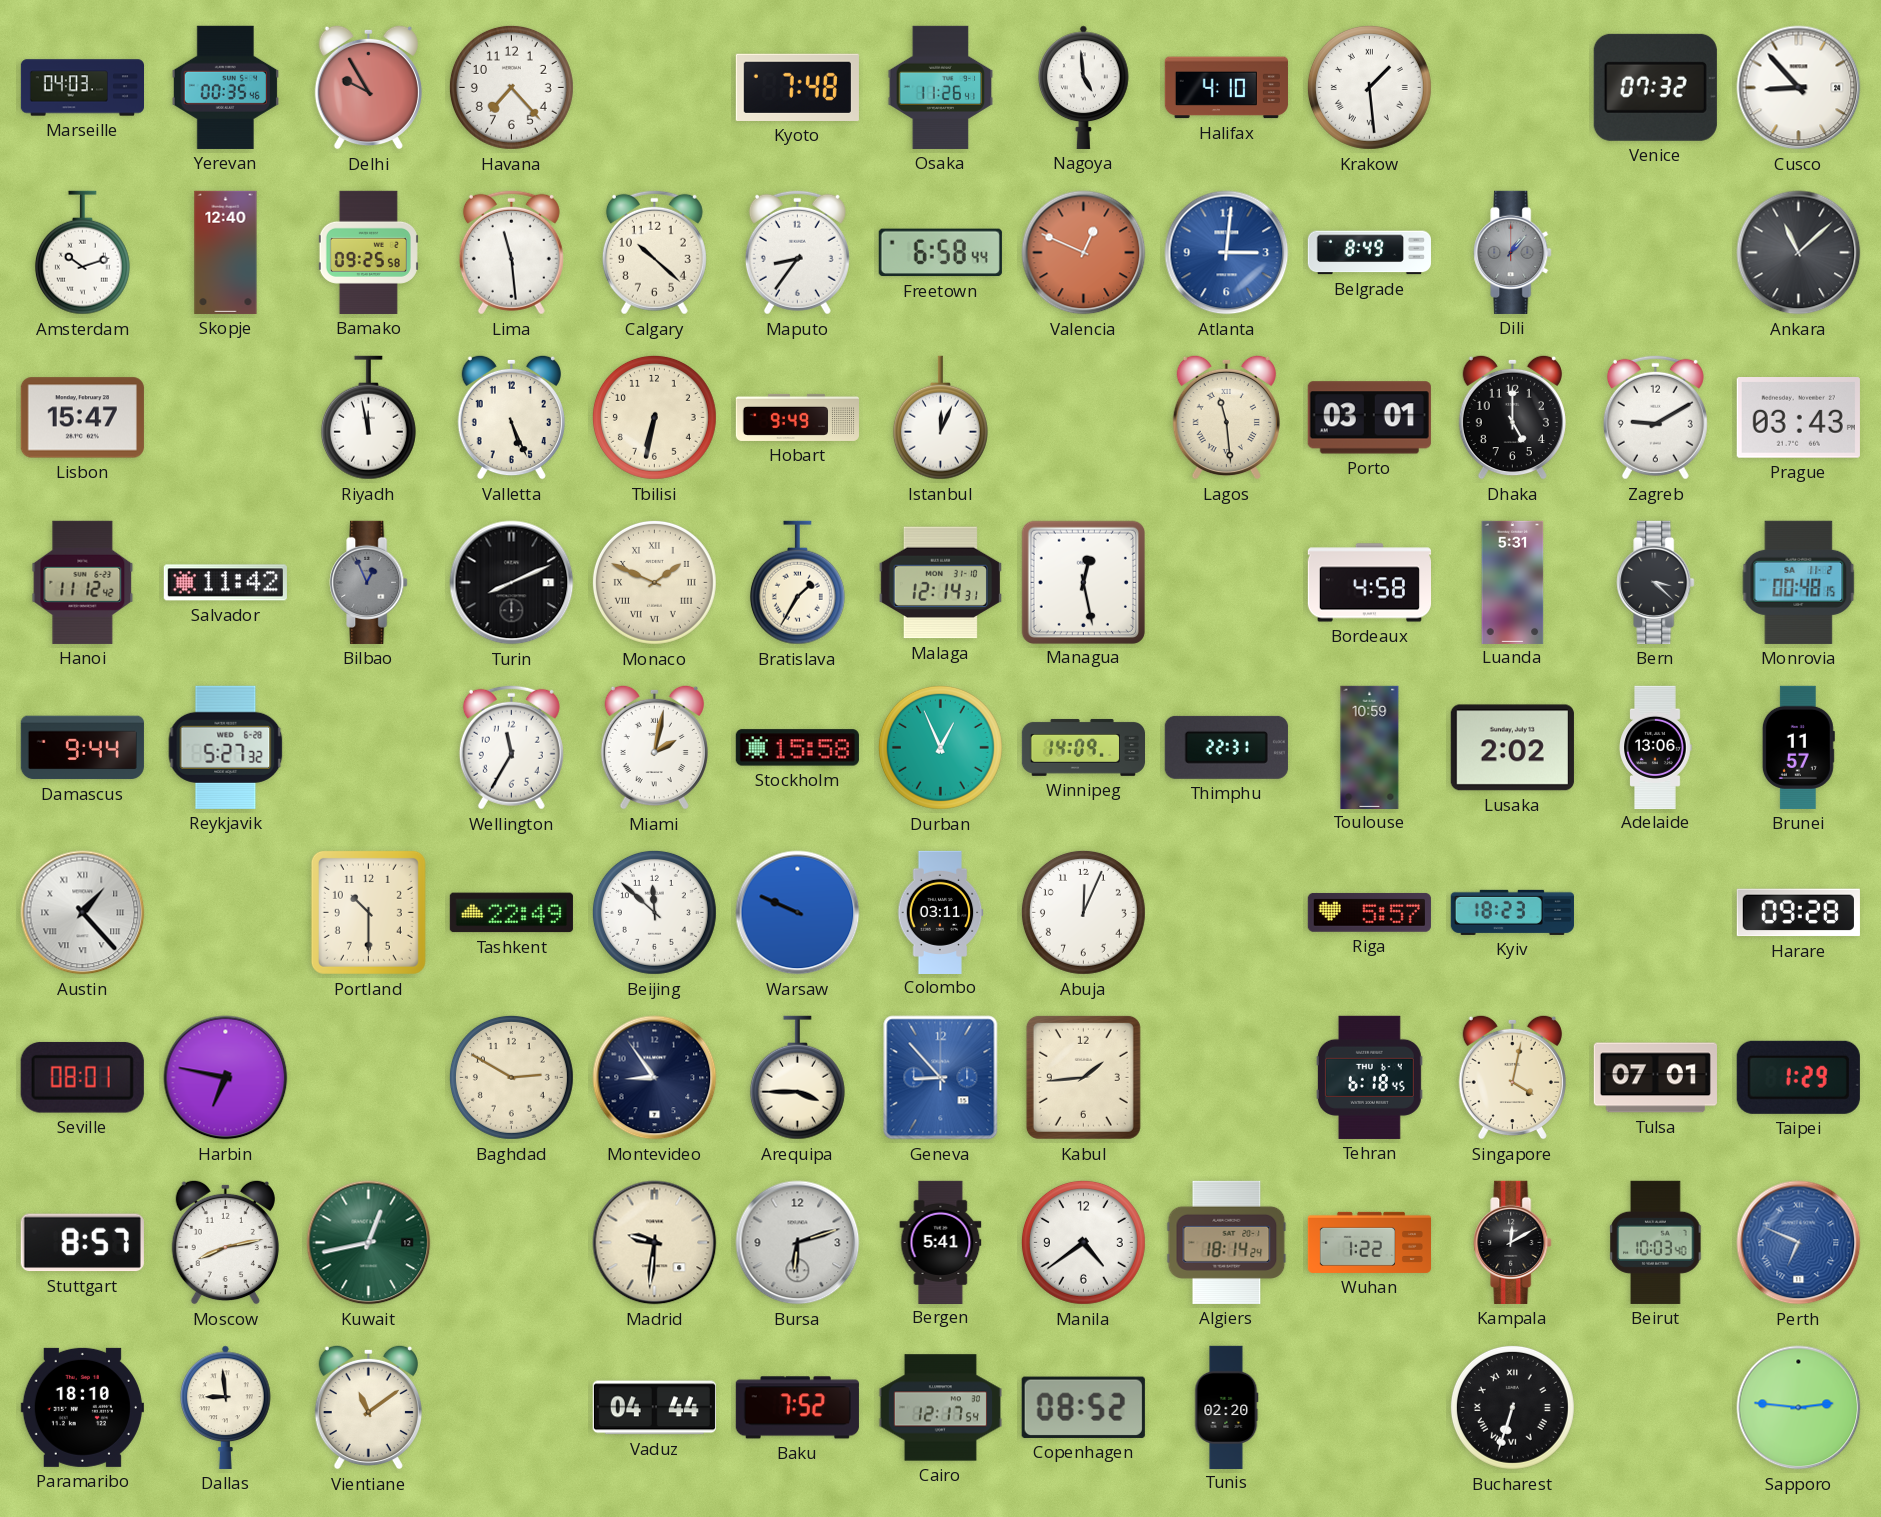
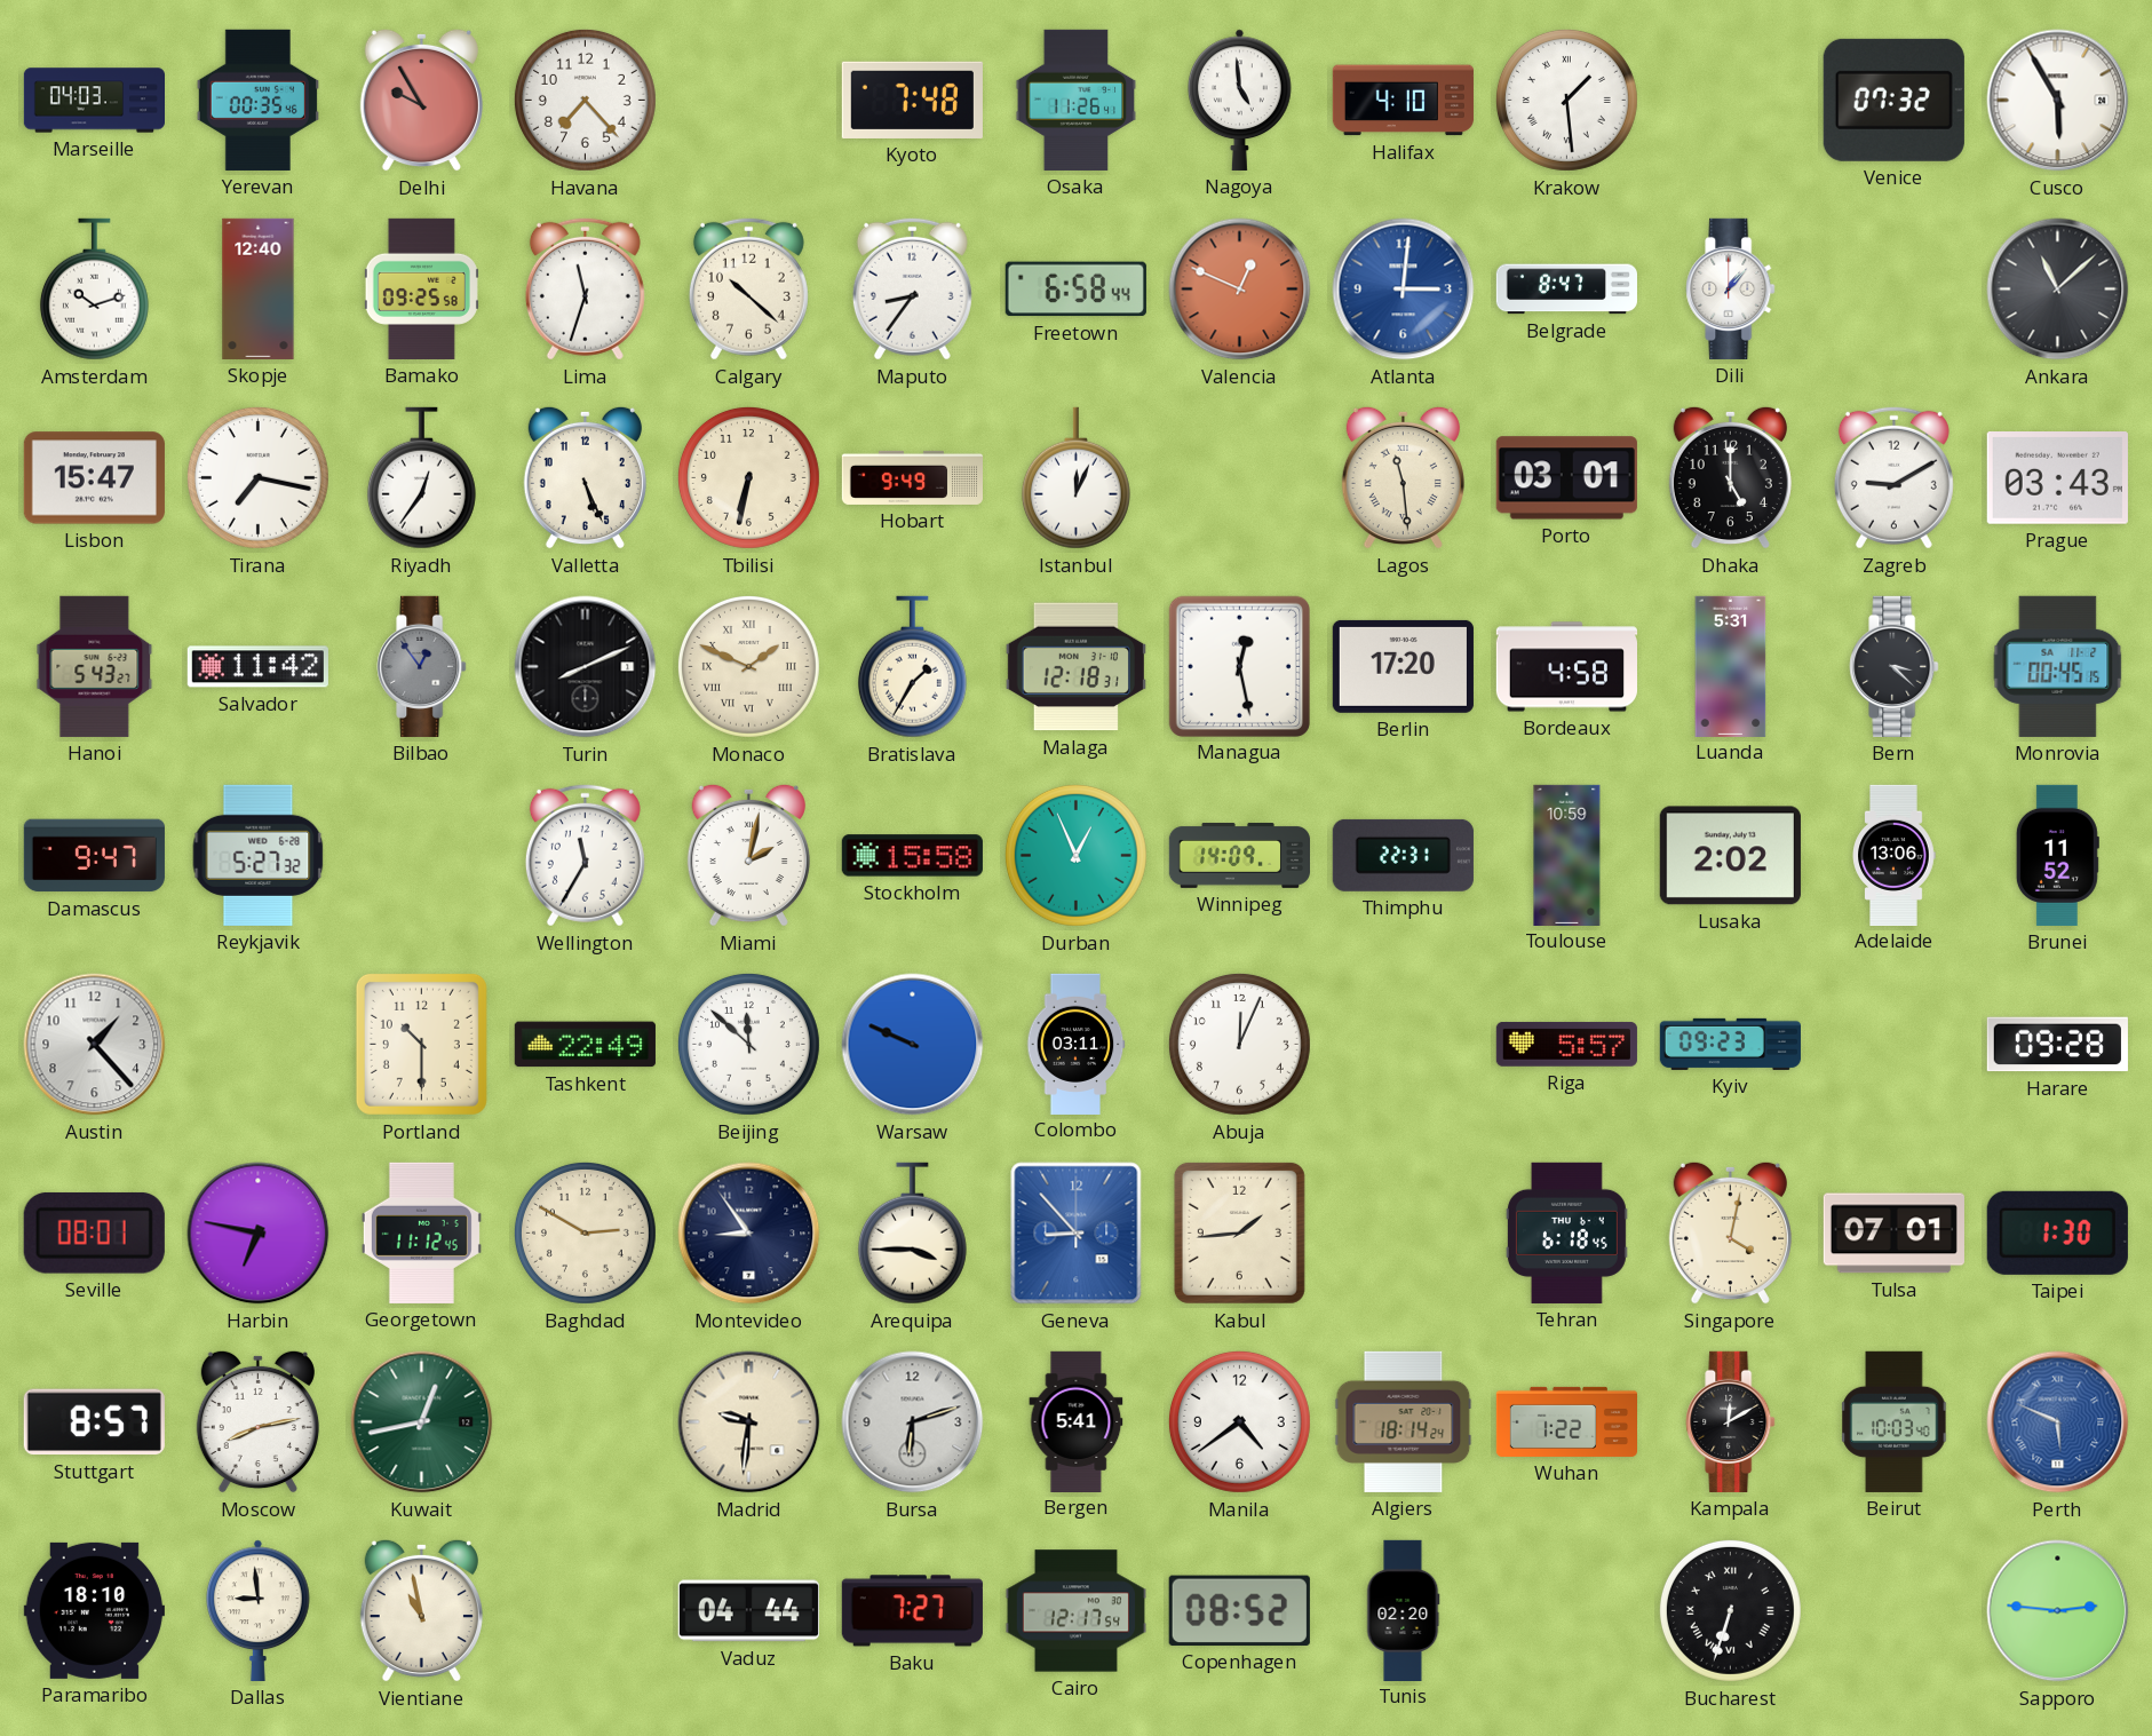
Cusco: 8:53 -> 5:55
Lima: 11:29 -> 11:33
Belgrade: 8:49 -> 8:47
Dili dial: grey -> white
Tirana: none -> 7:17
Riyadh: 11:58 -> 12:36
Hanoi: 11:12 -> 5:43
Bilbao: 12:56 -> 12:54
Malaga: 12:14 -> 12:18
Berlin: none -> 17:20
Monrovia: 00:48 -> 00:45
Damascus: 9:44 -> 9:47
Brunei: 11:57 -> 11:52
Austin numerals: Roman -> Arabic
Kyiv: 18:23 -> 09:23
Georgetown: none -> 11:12
Taipei: 1:29 -> 1:30
Perth: 6:49 -> 5:49
Vientiane: 11:09 -> 10:58
Baku: 7:52 -> 7:27
